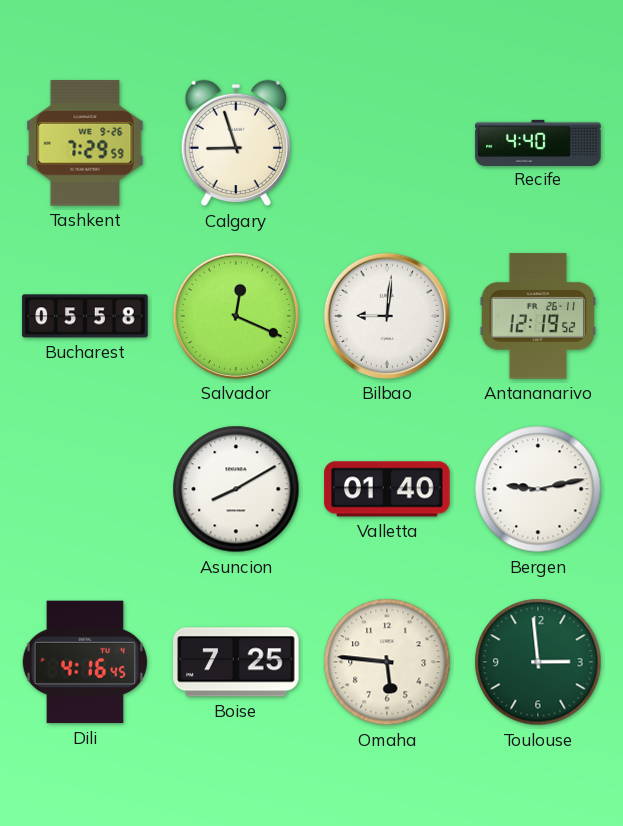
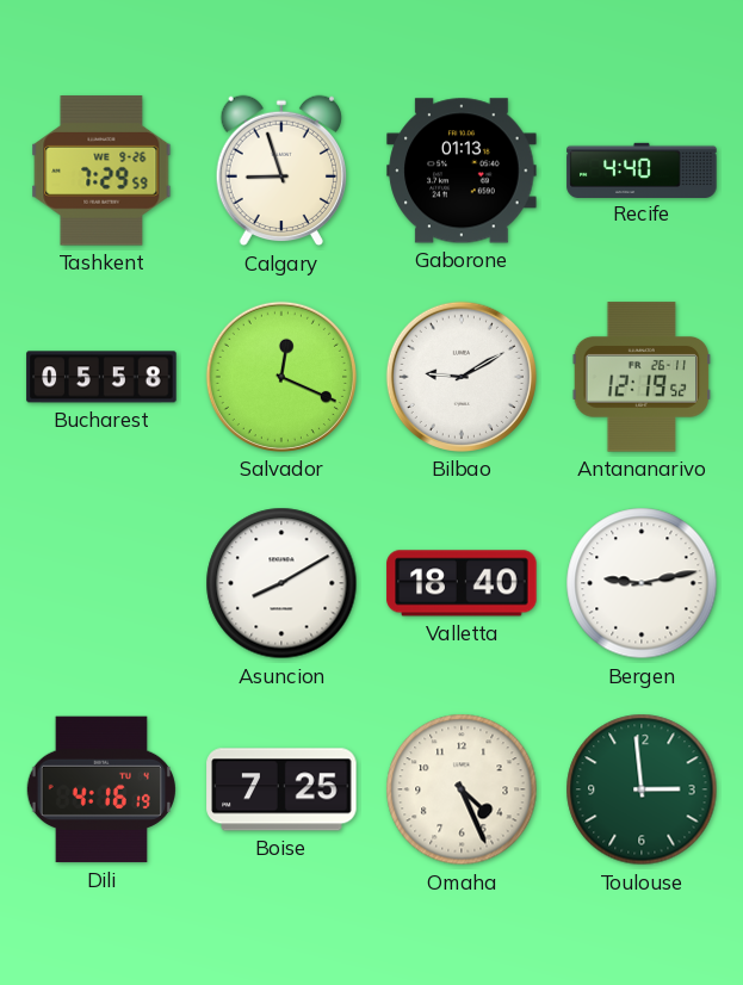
Gaborone: none -> 01:13
Bilbao: 9:01 -> 9:10
Valletta: 01:40 -> 18:40
Dili: 4:16:45 -> 4:16:19
Omaha: 5:46 -> 4:26
